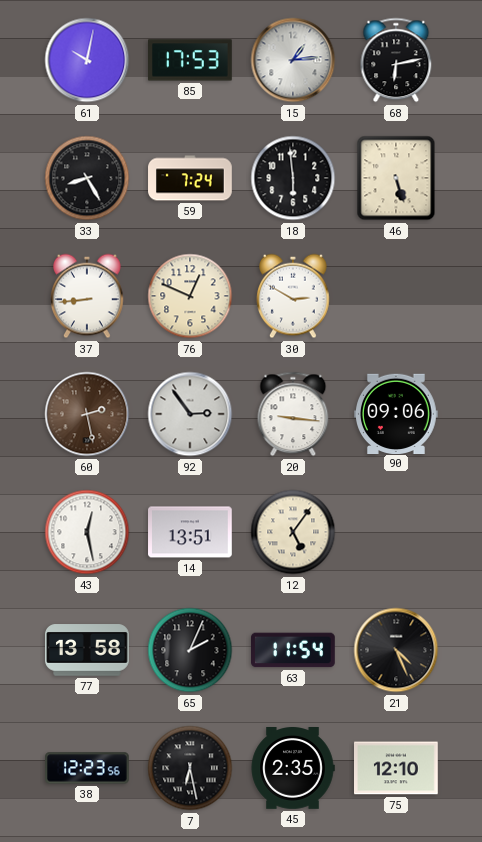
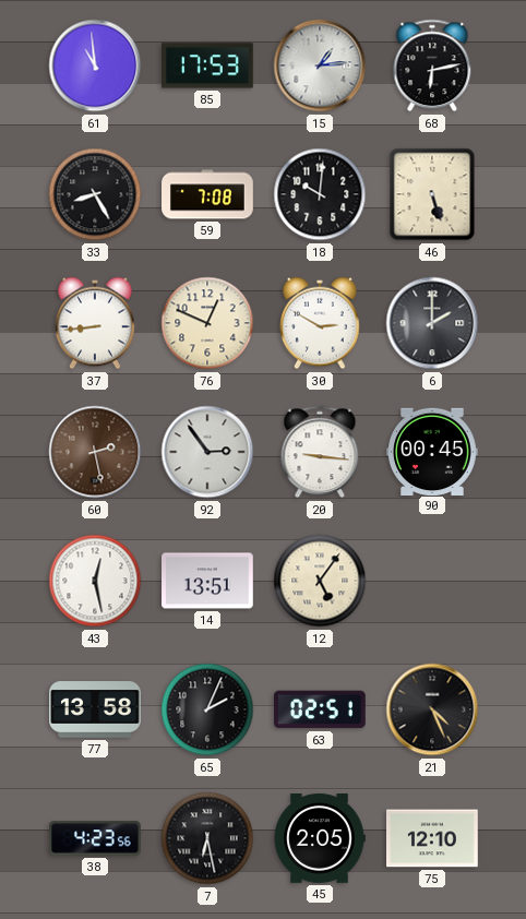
61: 10:02 -> 10:59
59: 7:24 -> 7:08
18: 5:59 -> 10:01
6: none -> 2:00
90: 09:06 -> 00:45
63: 11:54 -> 02:51
38: 12:23 -> 4:23
45: 2:35 -> 2:05
